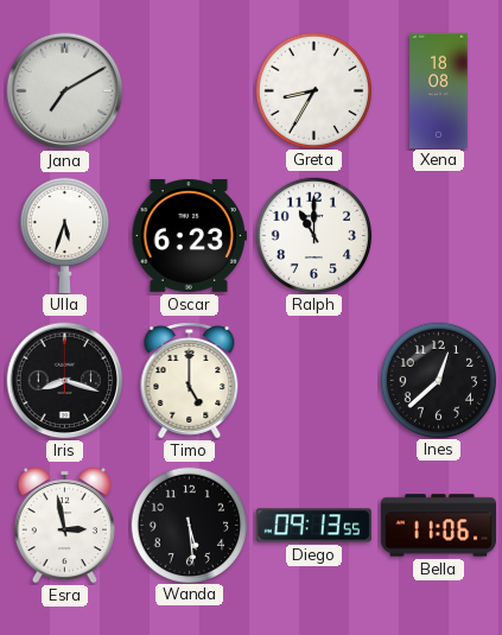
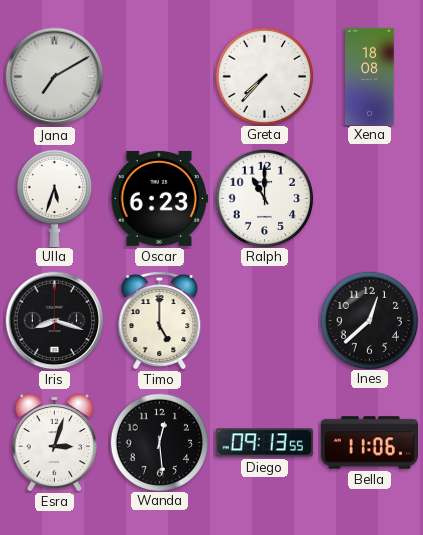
Greta: 8:35 -> 7:37
Esra: 2:58 -> 3:03
Wanda: 5:29 -> 12:29
